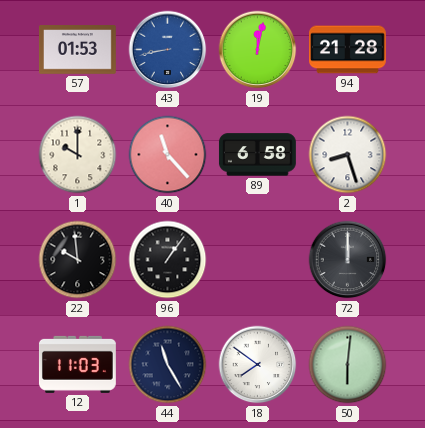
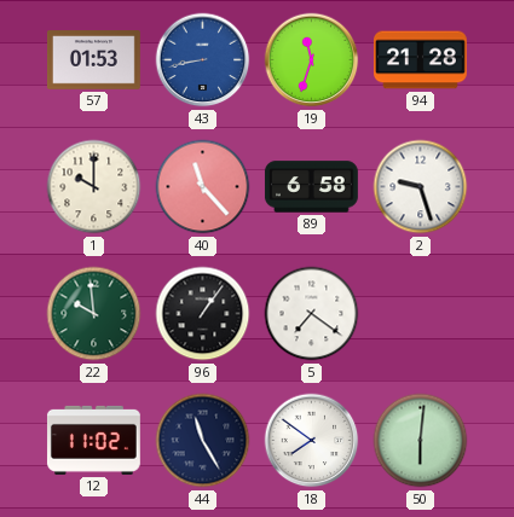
19: 12:02 -> 11:33
2: 8:27 -> 9:27
22 dial: black -> green
5: none -> 7:21
72: 12:00 -> none
12: 11:03 -> 11:02
